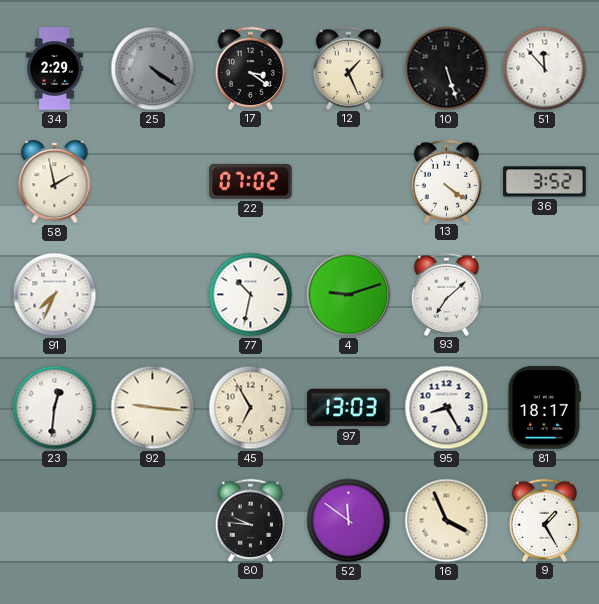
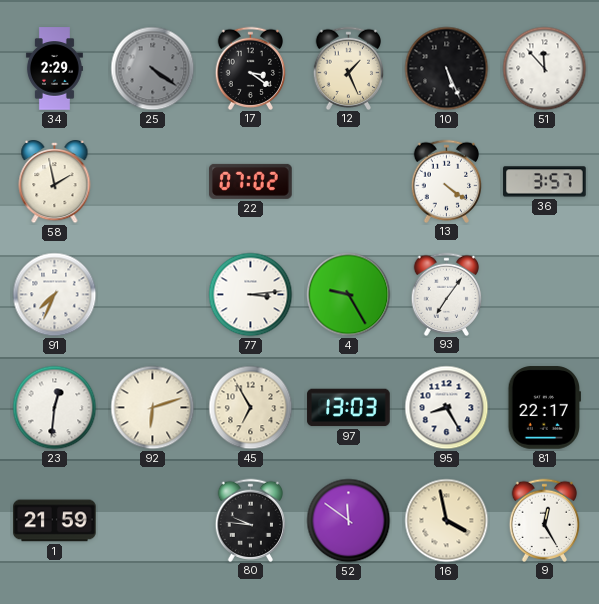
10: 5:27 -> 5:26
36: 3:52 -> 3:57
77: 10:32 -> 3:14
4: 9:12 -> 9:25
93: 7:08 -> 7:06
92: 9:16 -> 6:12
81: 18:17 -> 22:17
1: none -> 21:59
16: 3:56 -> 3:58
9: 1:25 -> 12:25
